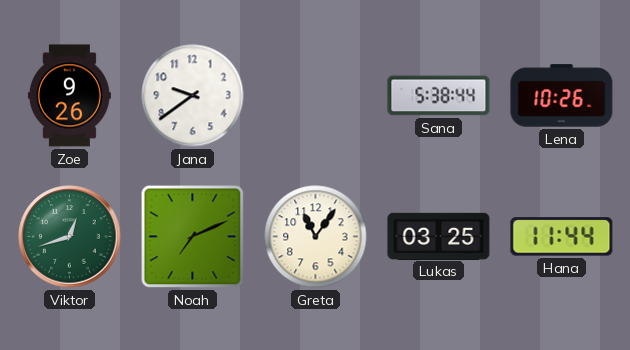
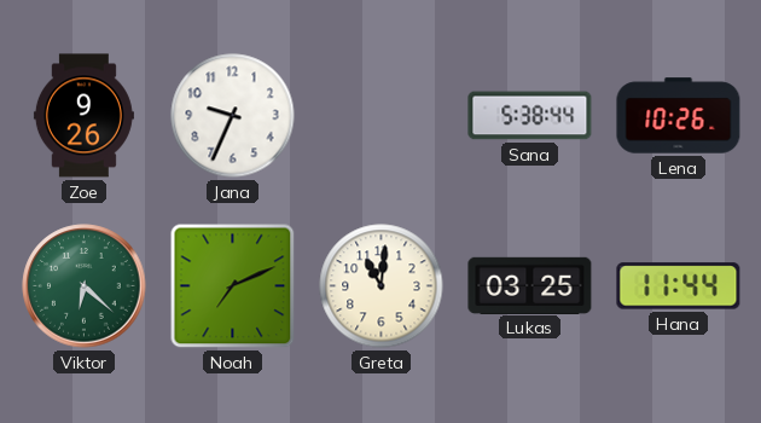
Jana: 9:39 -> 9:34
Viktor: 12:42 -> 6:22
Greta: 11:06 -> 11:01
